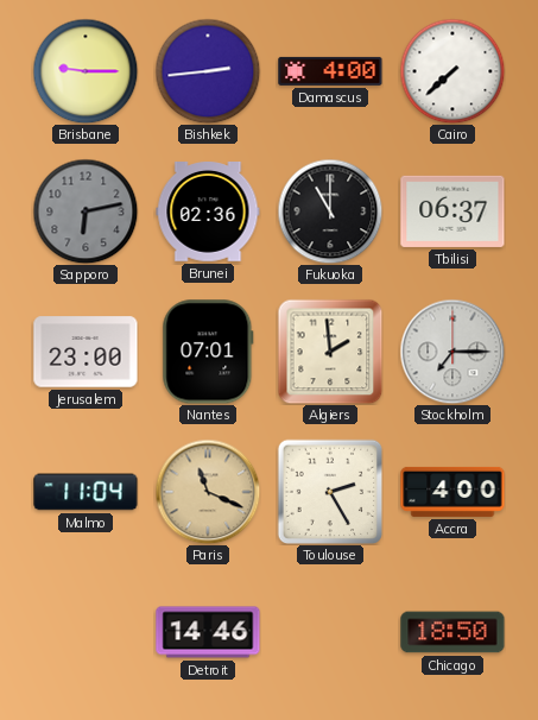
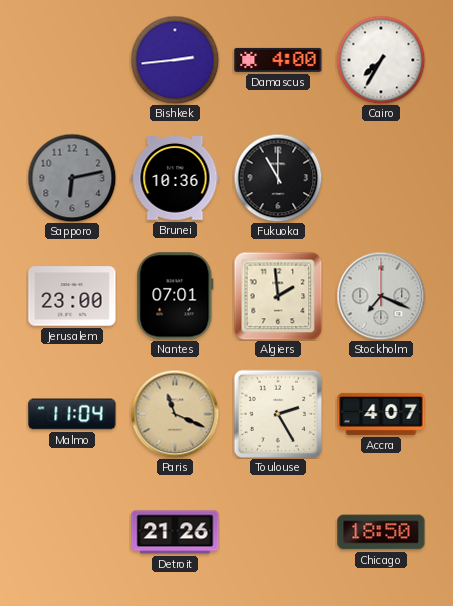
Brisbane: 9:15 -> none
Cairo: 7:38 -> 7:35
Brunei: 02:36 -> 10:36
Tbilisi: 06:37 -> none
Stockholm: 7:15 -> 7:19
Accra: 4:00 -> 4:07
Detroit: 14:46 -> 21:26
